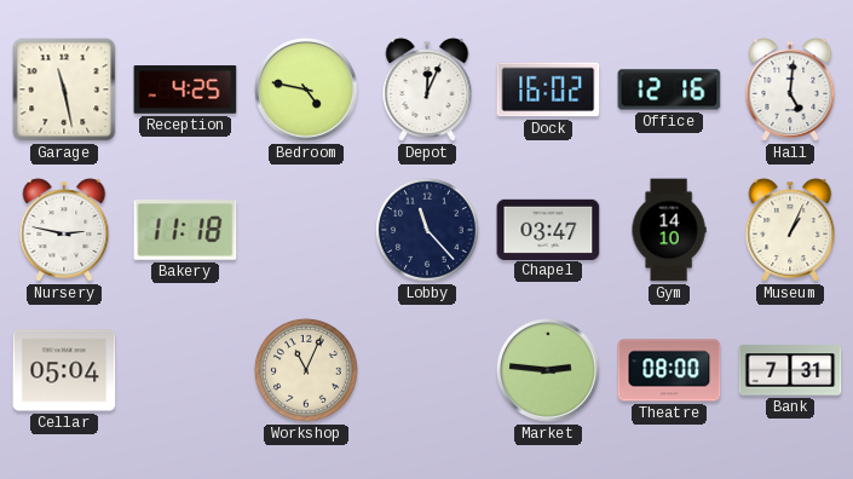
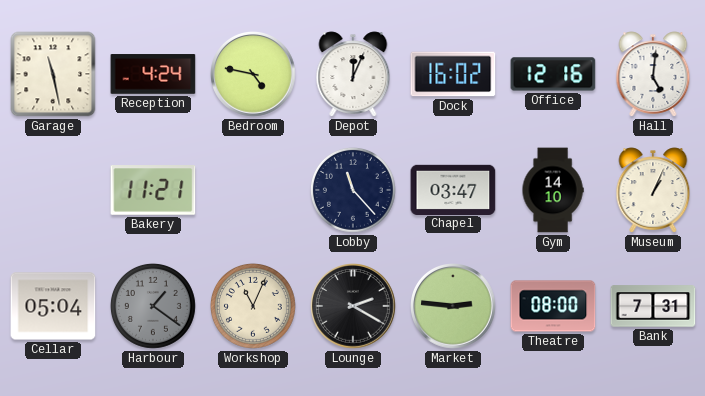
Reception: 4:25 -> 4:24
Nursery: 2:47 -> none
Bakery: 11:18 -> 11:21
Harbour: none -> 1:21
Lounge: none -> 2:20
